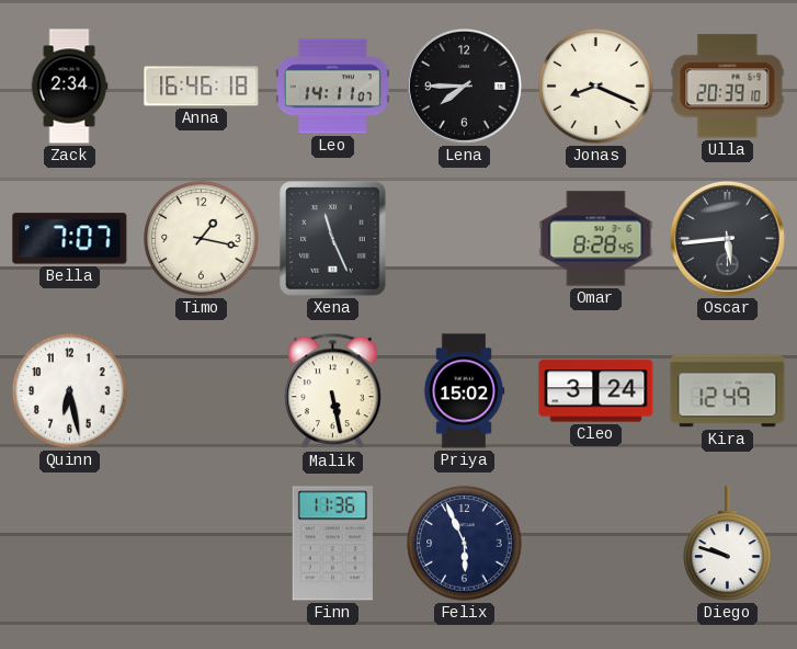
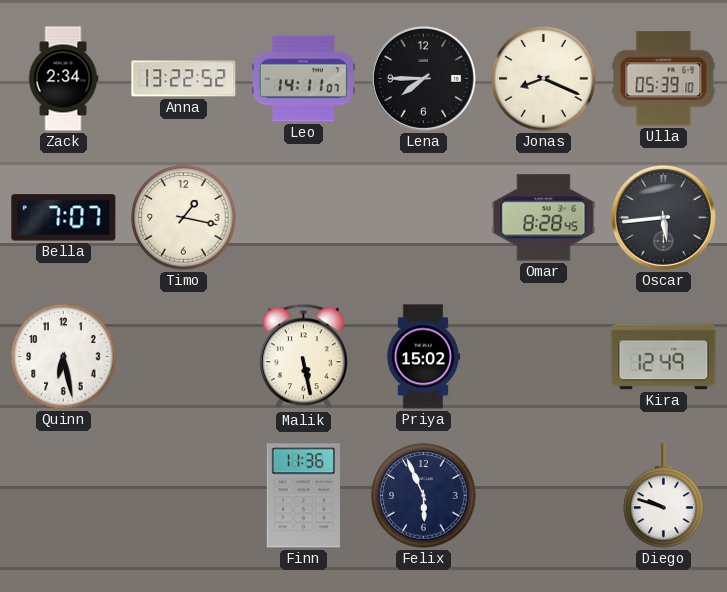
Anna: 16:46 -> 13:22
Ulla: 20:39 -> 05:39
Xena: 11:26 -> none
Cleo: 3:24 -> none
